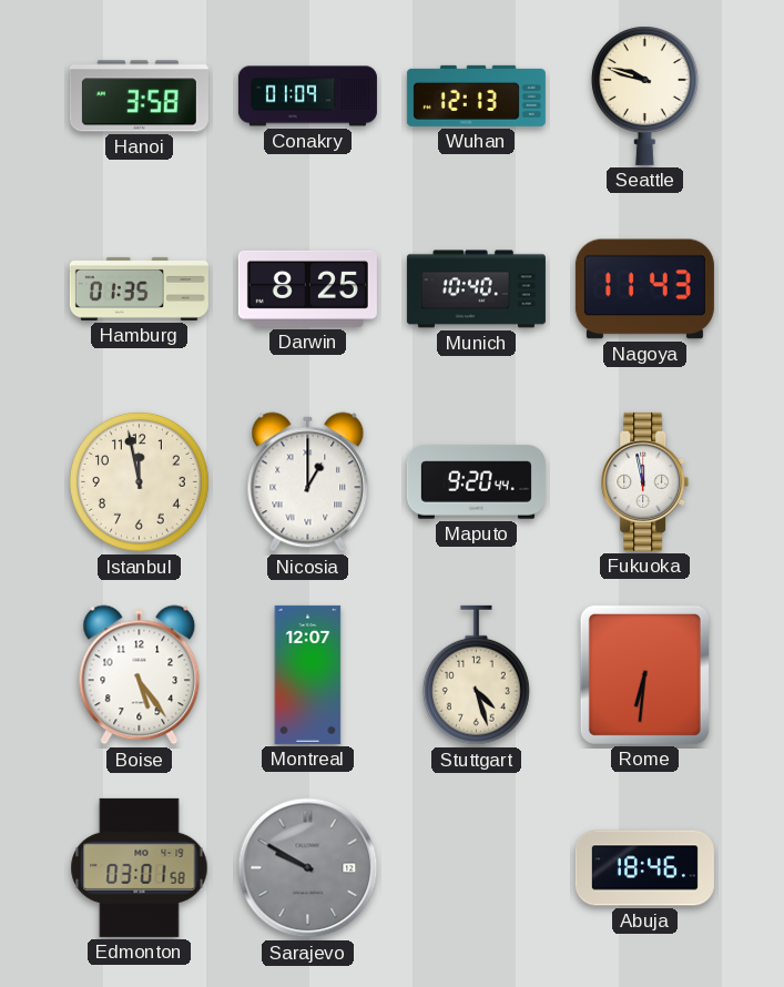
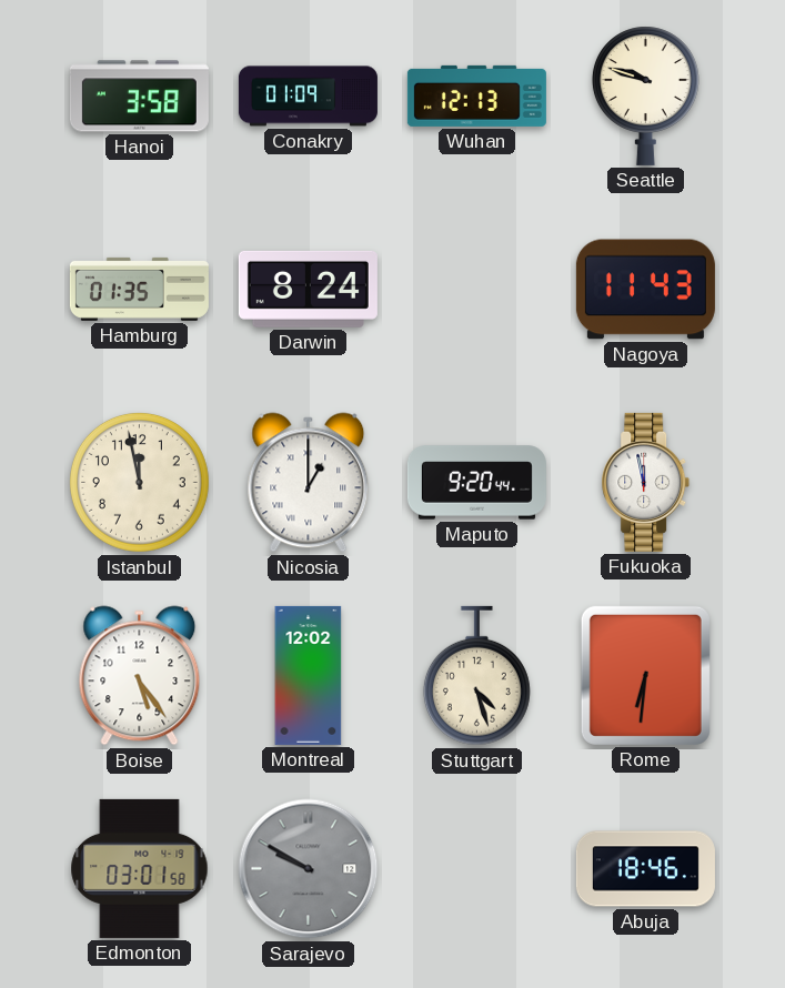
Darwin: 8:25 -> 8:24
Munich: 10:40 -> none
Montreal: 12:07 -> 12:02
